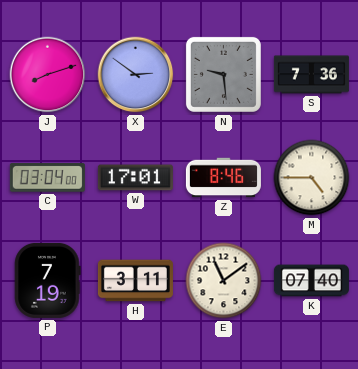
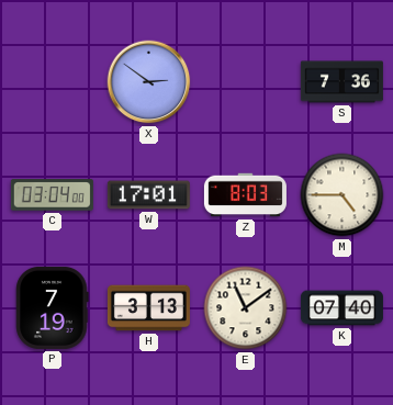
J: 8:12 -> none
N: 9:29 -> none
Z: 8:46 -> 8:03
H: 3:11 -> 3:13
